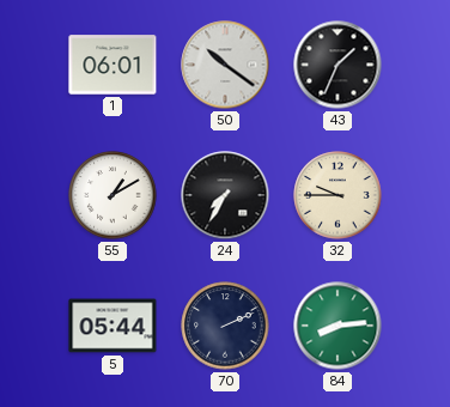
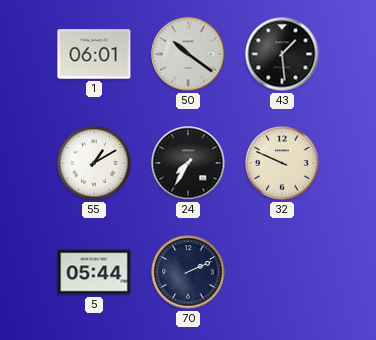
43: 1:34 -> 1:29
32: 9:45 -> 9:49
84: 8:14 -> none
